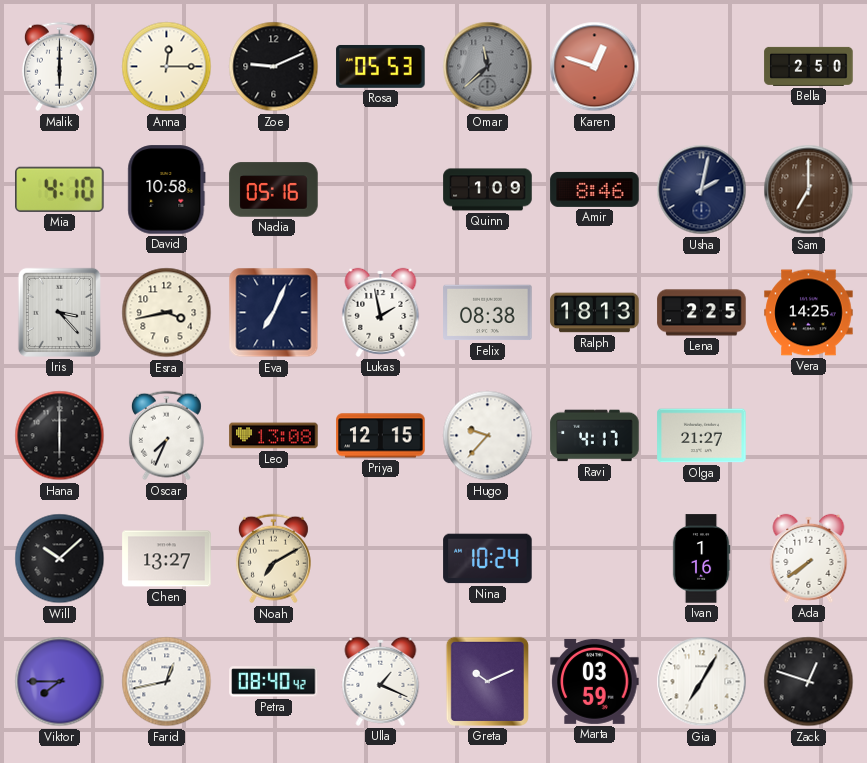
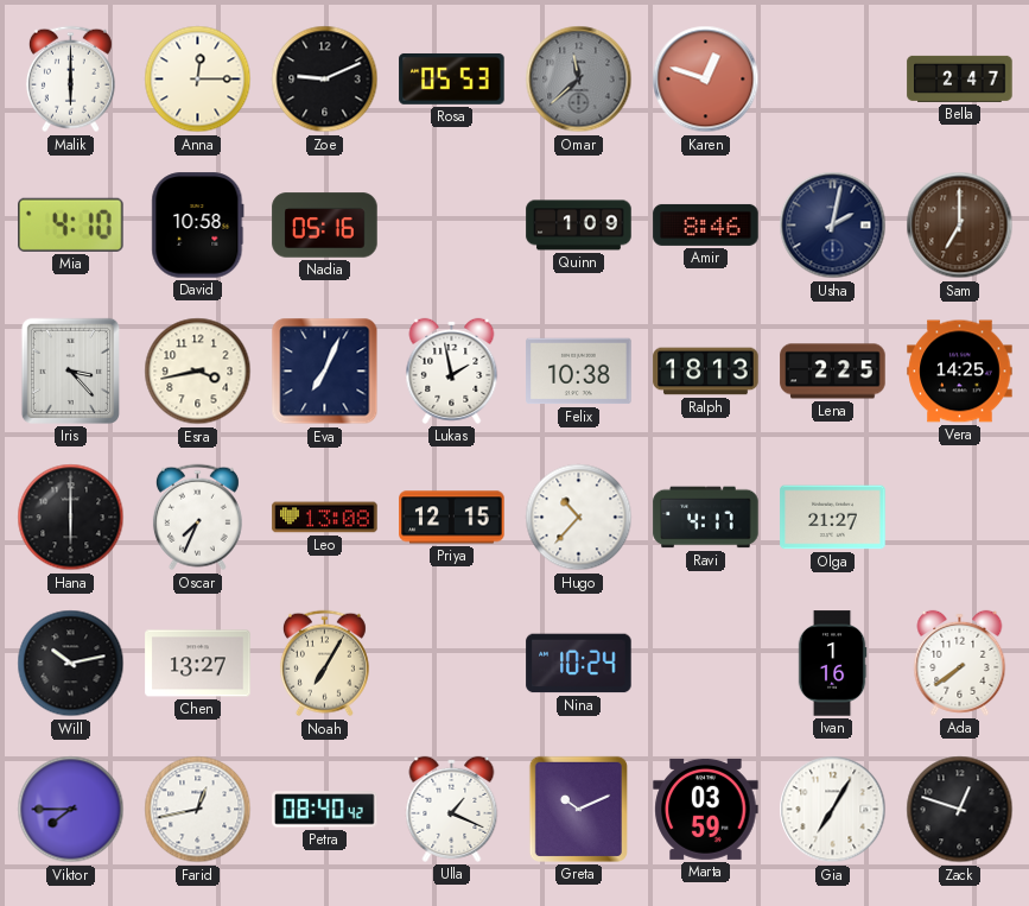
Bella: 2:50 -> 2:47
Felix: 08:38 -> 10:38
Hugo: 9:37 -> 10:37
Will: 10:08 -> 10:13
Noah: 7:10 -> 7:05
